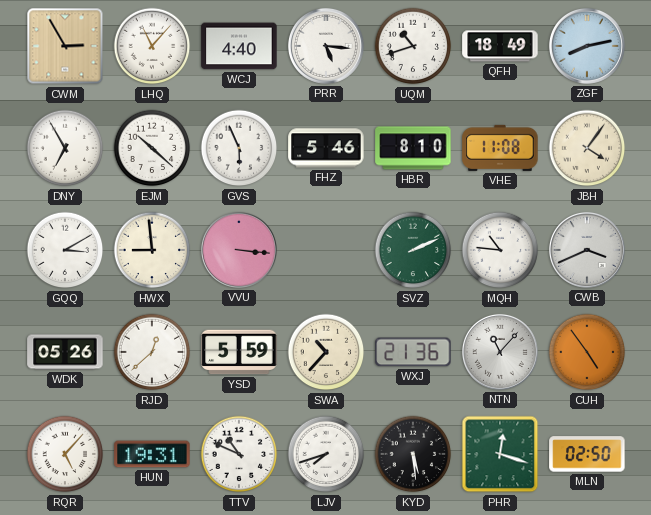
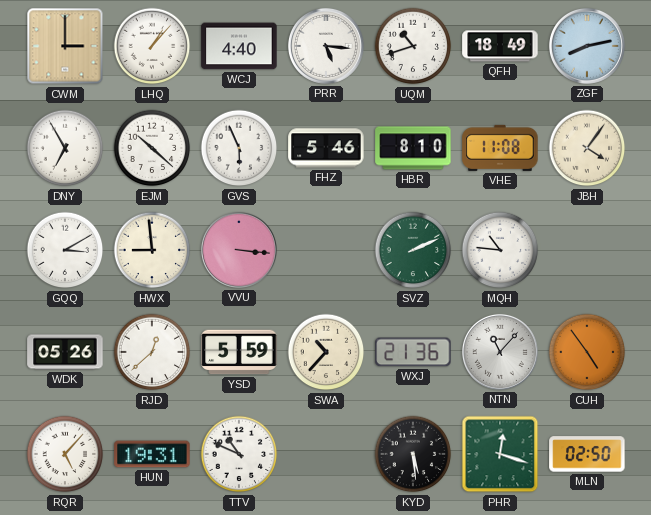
CWM: 2:55 -> 3:00
LHQ: 11:07 -> 1:07
CWB: 3:41 -> none
LJV: 7:42 -> none
